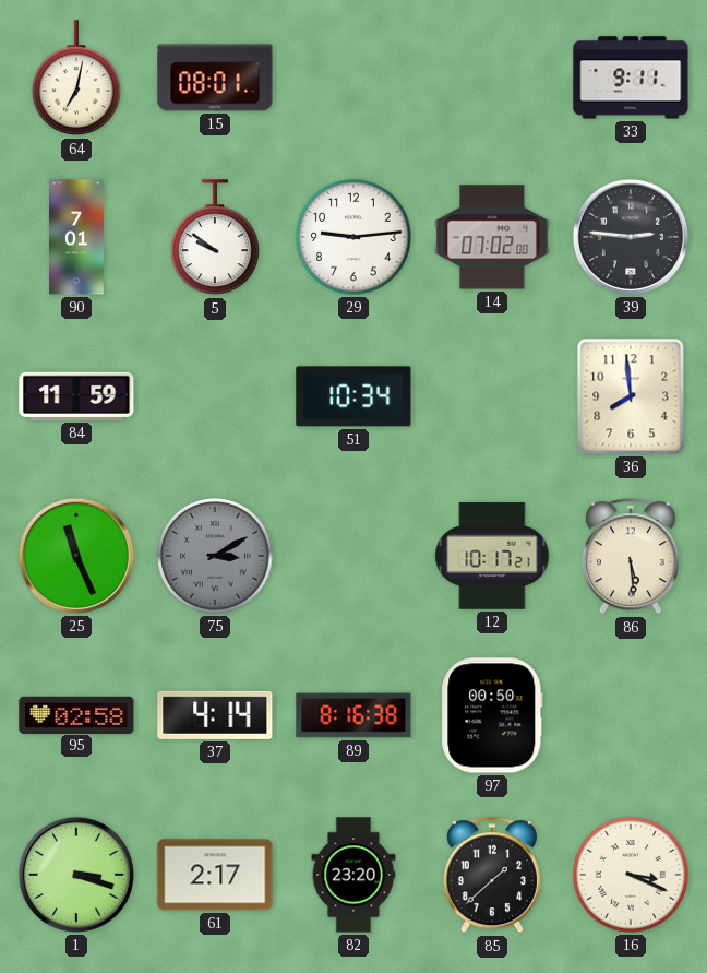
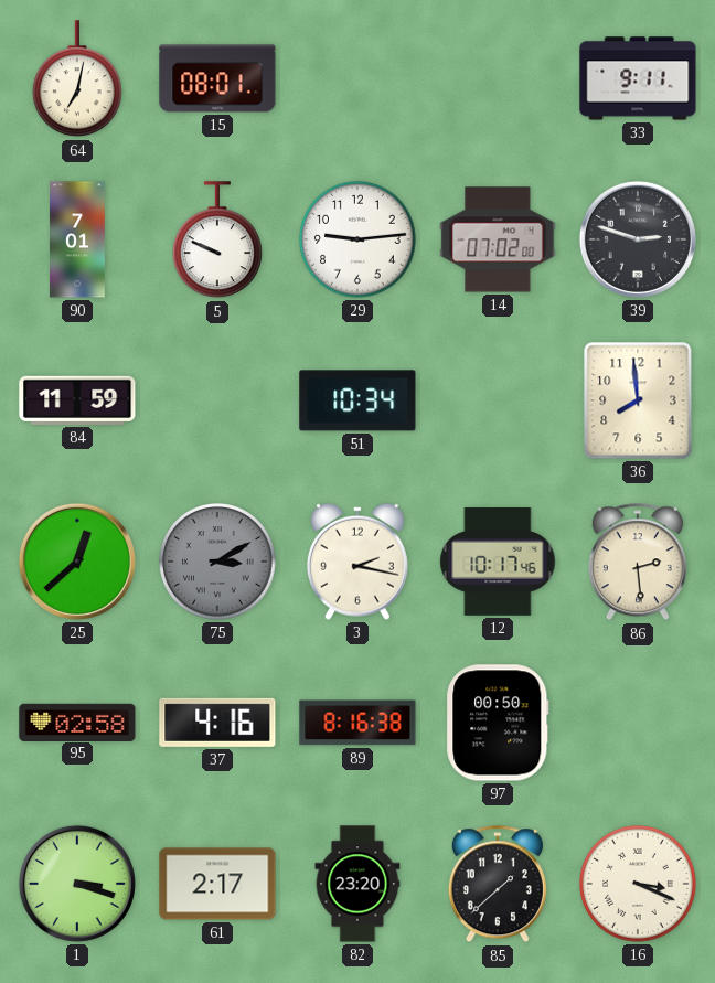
5: 9:51 -> 9:49
39: 2:46 -> 2:48
25: 11:26 -> 12:38
3: none -> 2:17
12: 10:17:21 -> 10:17:46
86: 5:29 -> 2:29
37: 4:14 -> 4:16
